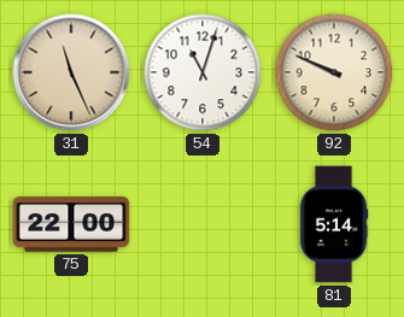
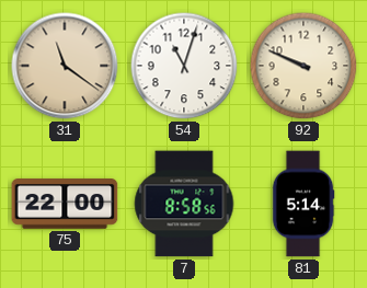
31: 11:26 -> 11:21
7: none -> 8:58
